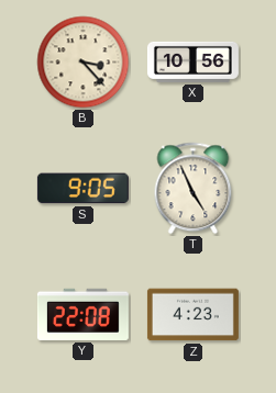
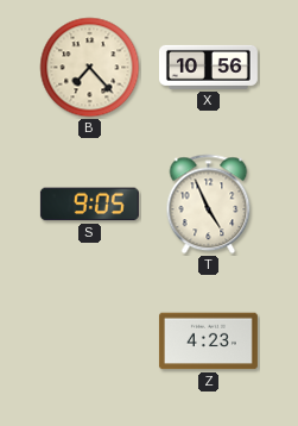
B: 3:23 -> 7:23
Y: 22:08 -> none
